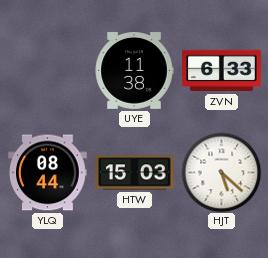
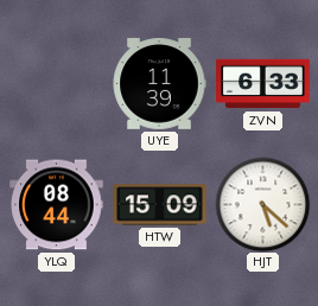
UYE: 11:38 -> 11:39
HTW: 15:03 -> 15:09
